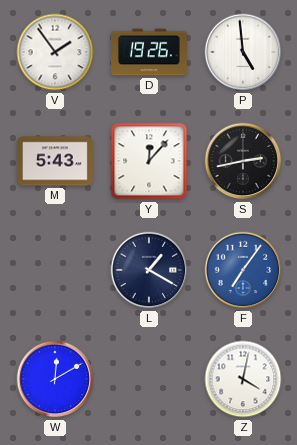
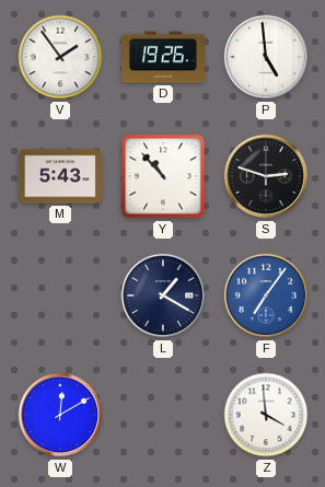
Y: 12:07 -> 10:53
S: 2:43 -> 2:48
Z: 4:02 -> 3:59
